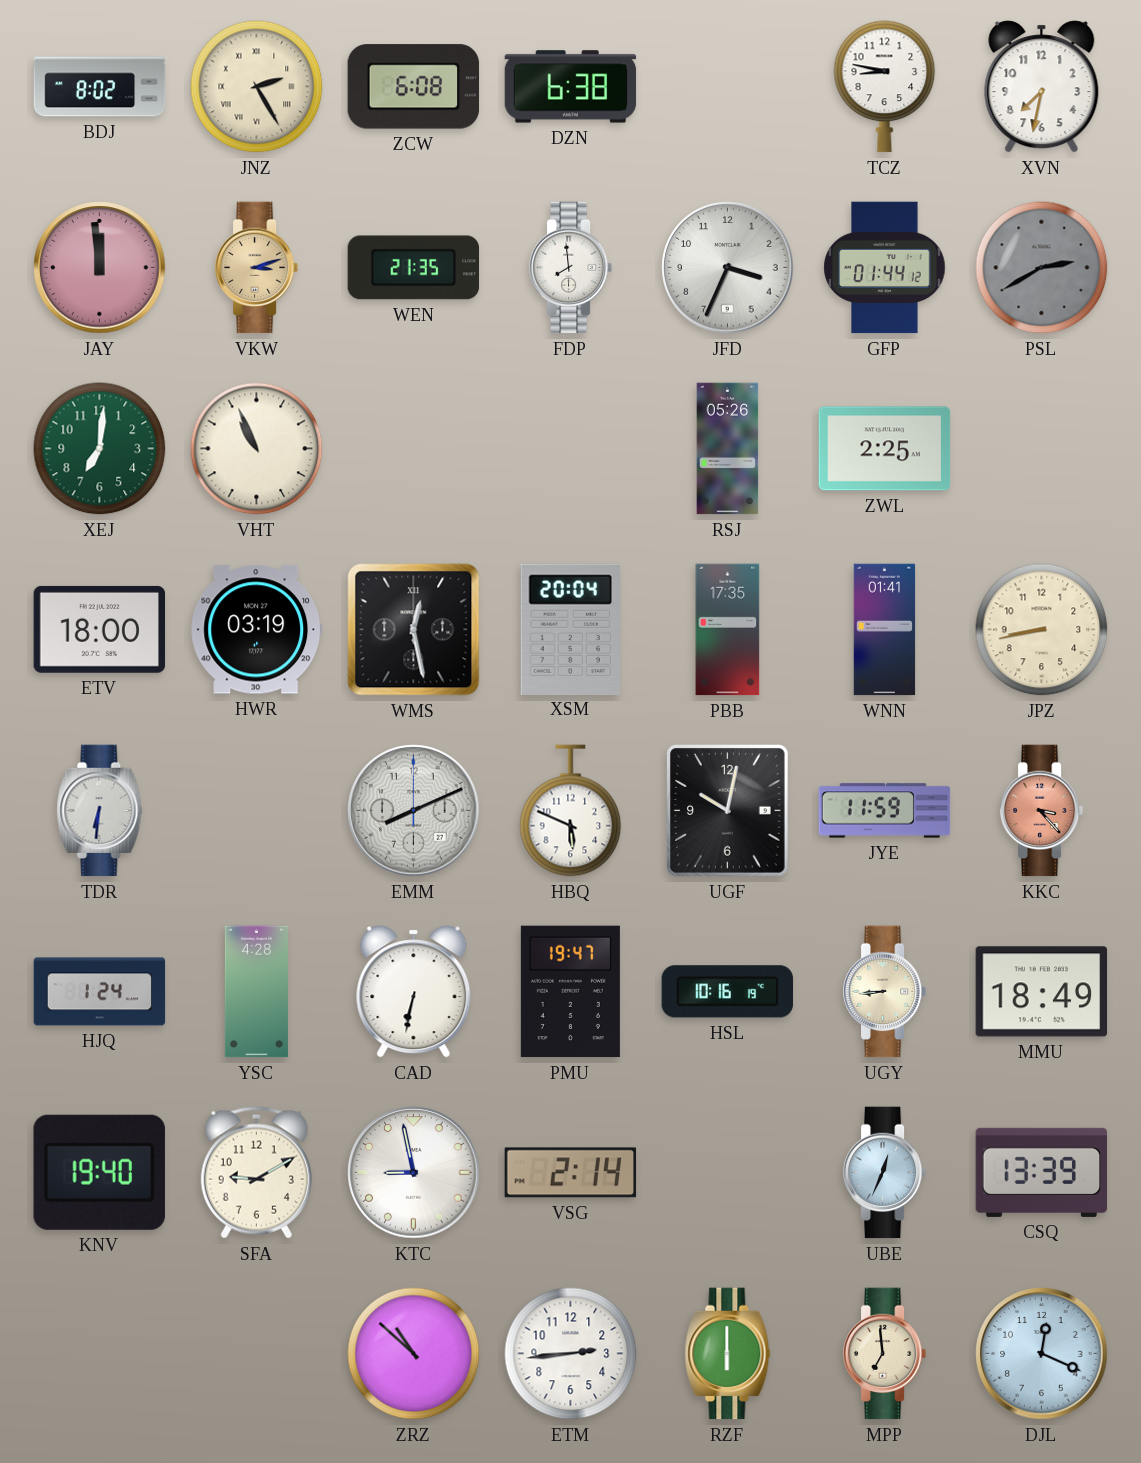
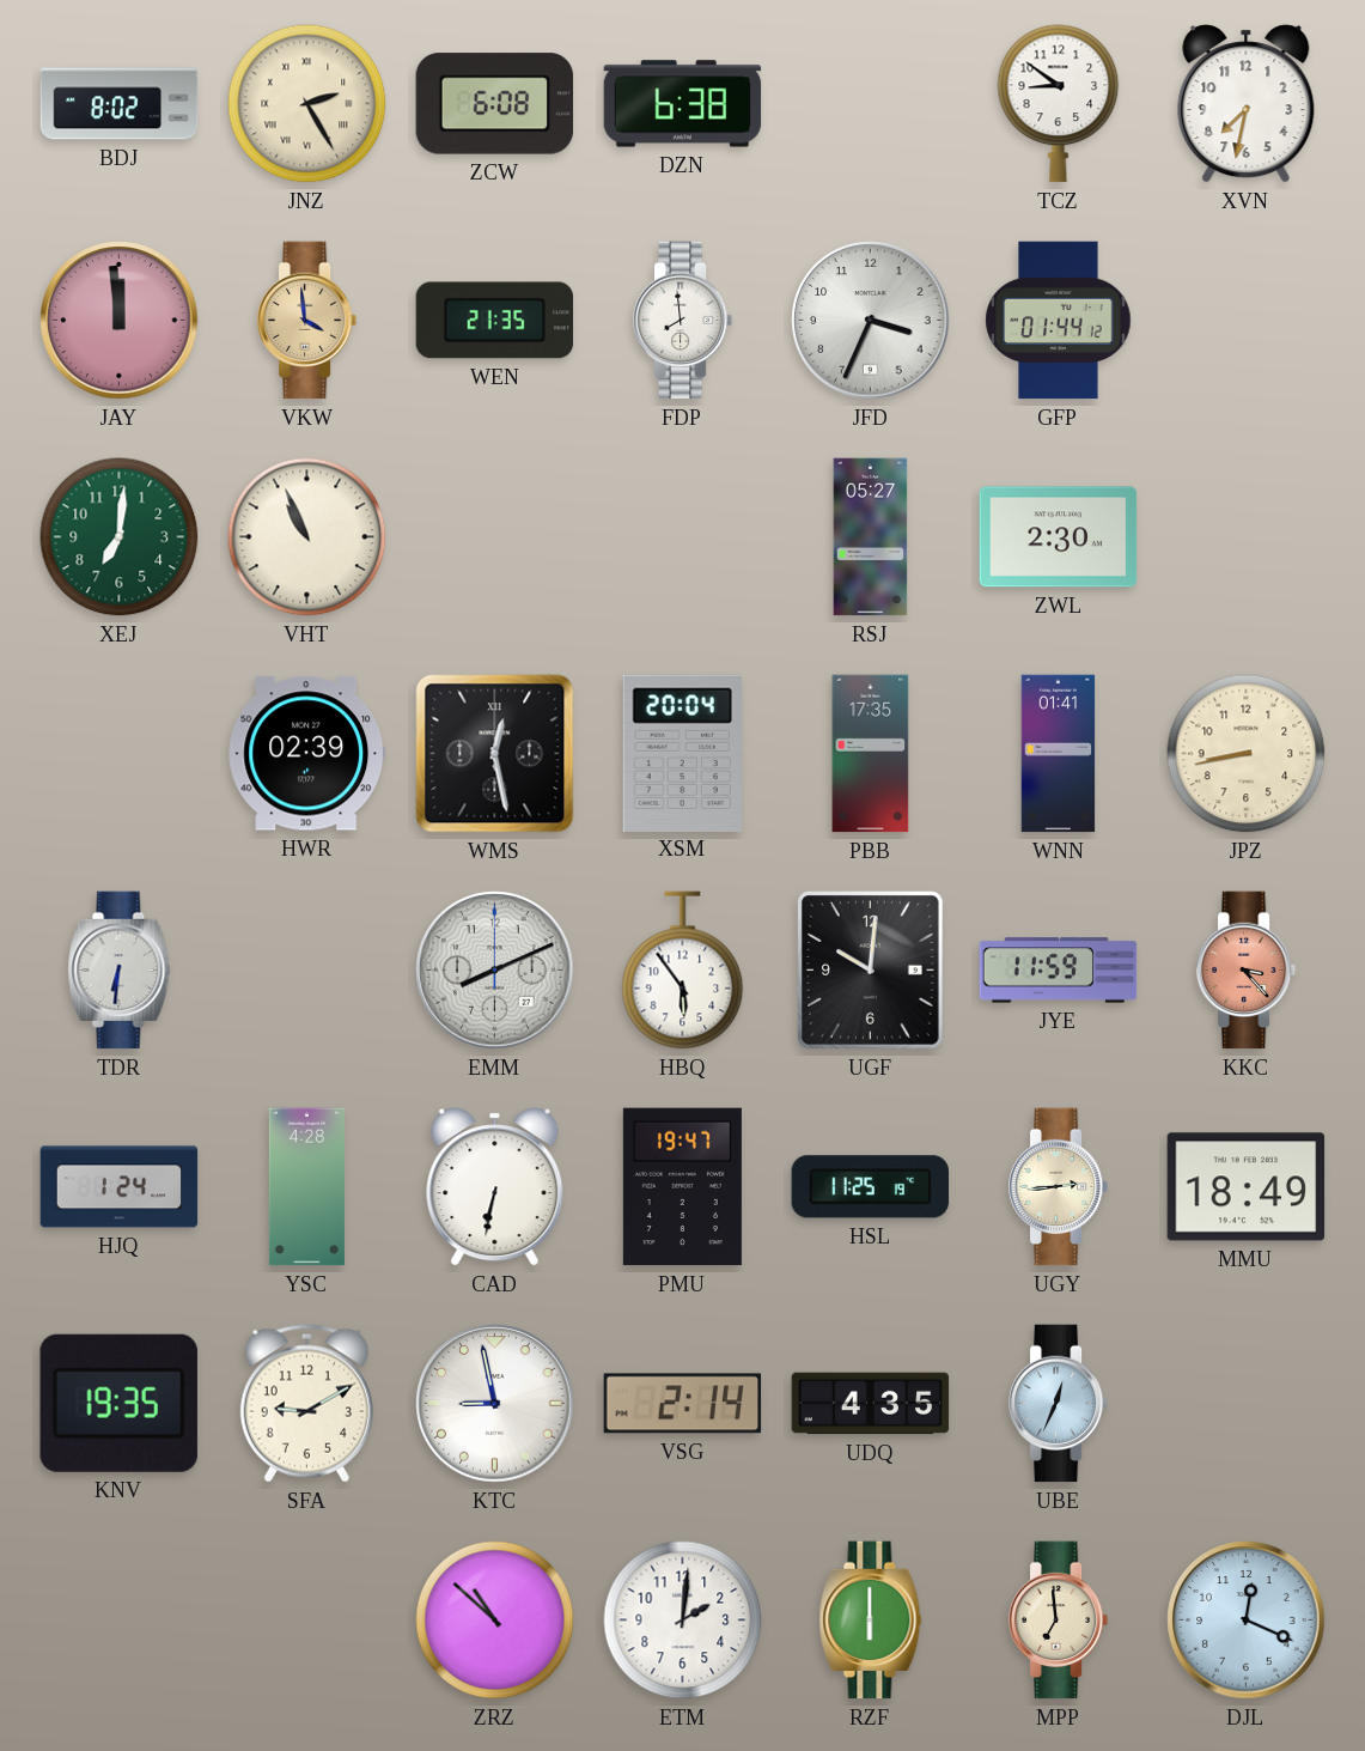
TCZ: 8:47 -> 8:51
VKW: 3:12 -> 3:59
PSL: 2:40 -> none
RSJ: 05:26 -> 05:27
ZWL: 2:25 -> 2:30
ETV: 18:00 -> none
HWR: 03:19 -> 02:39
HBQ: 5:49 -> 5:54
UGF: 10:02 -> 10:01
HSL: 10:16 -> 11:25
UGY: 8:44 -> 2:44
KNV: 19:40 -> 19:35
UDQ: none -> 4:35
CSQ: 13:39 -> none
ETM: 2:44 -> 2:01
